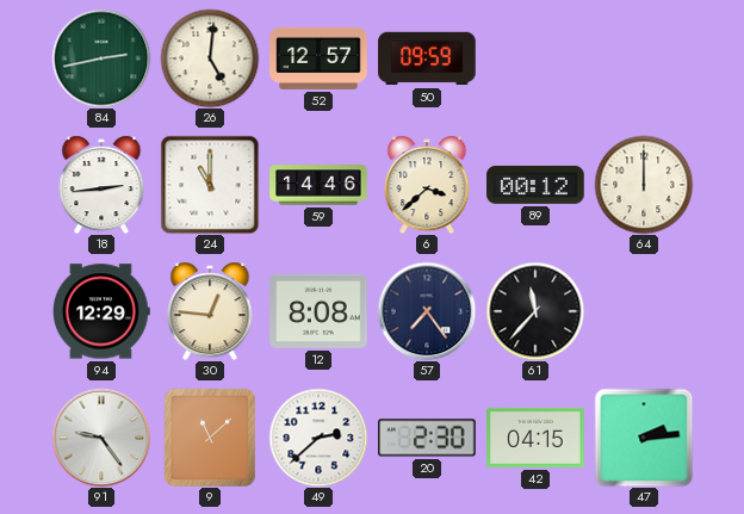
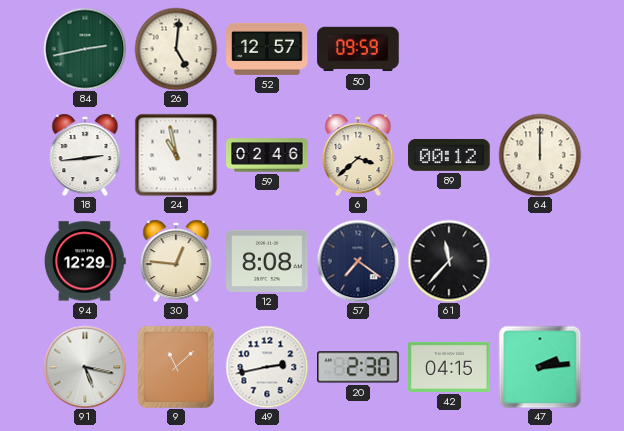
24: 11:00 -> 10:58
59: 14:46 -> 02:46
57: 7:24 -> 7:21
91: 9:24 -> 5:17
49: 2:38 -> 2:43
